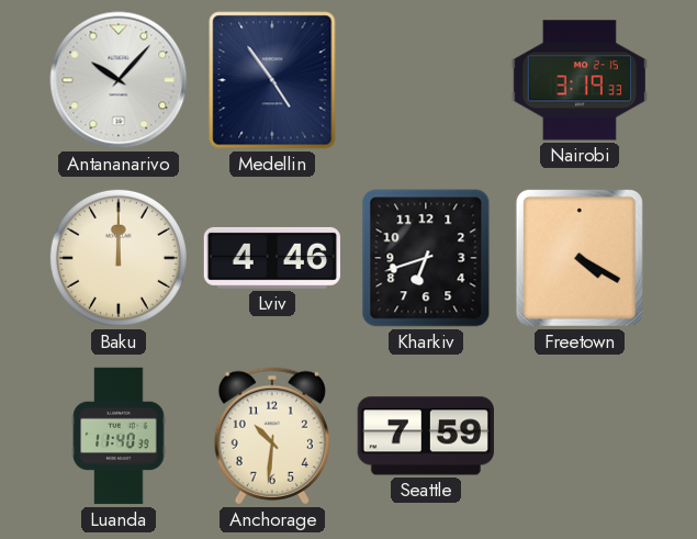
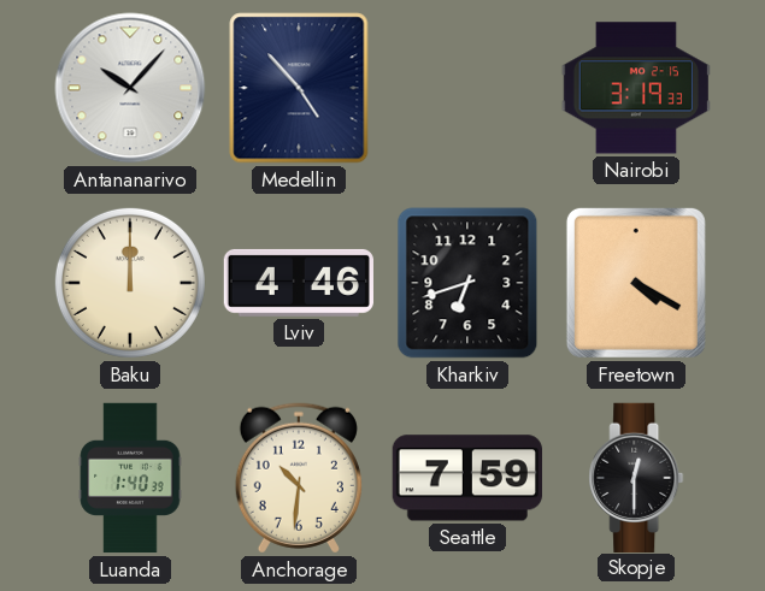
Medellin: 4:54 -> 4:53
Luanda: 11:40 -> 1:40
Skopje: none -> 12:30
